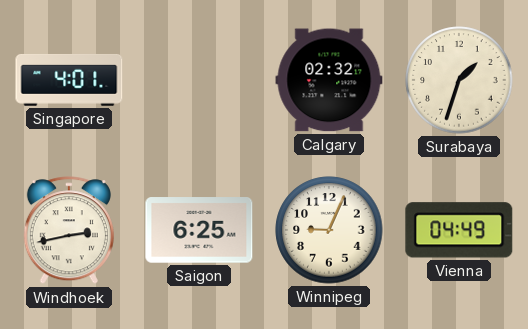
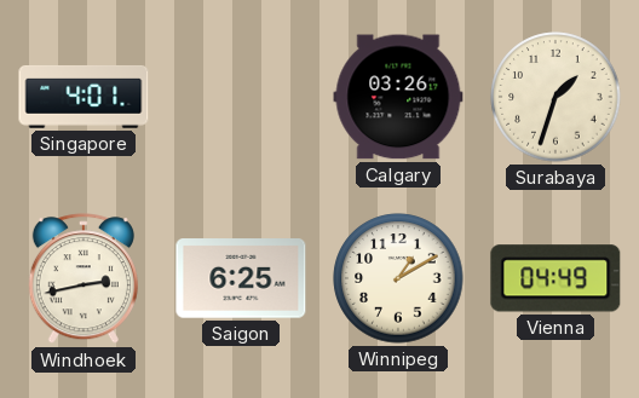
Calgary: 02:32 -> 03:26
Winnipeg: 9:04 -> 1:10
